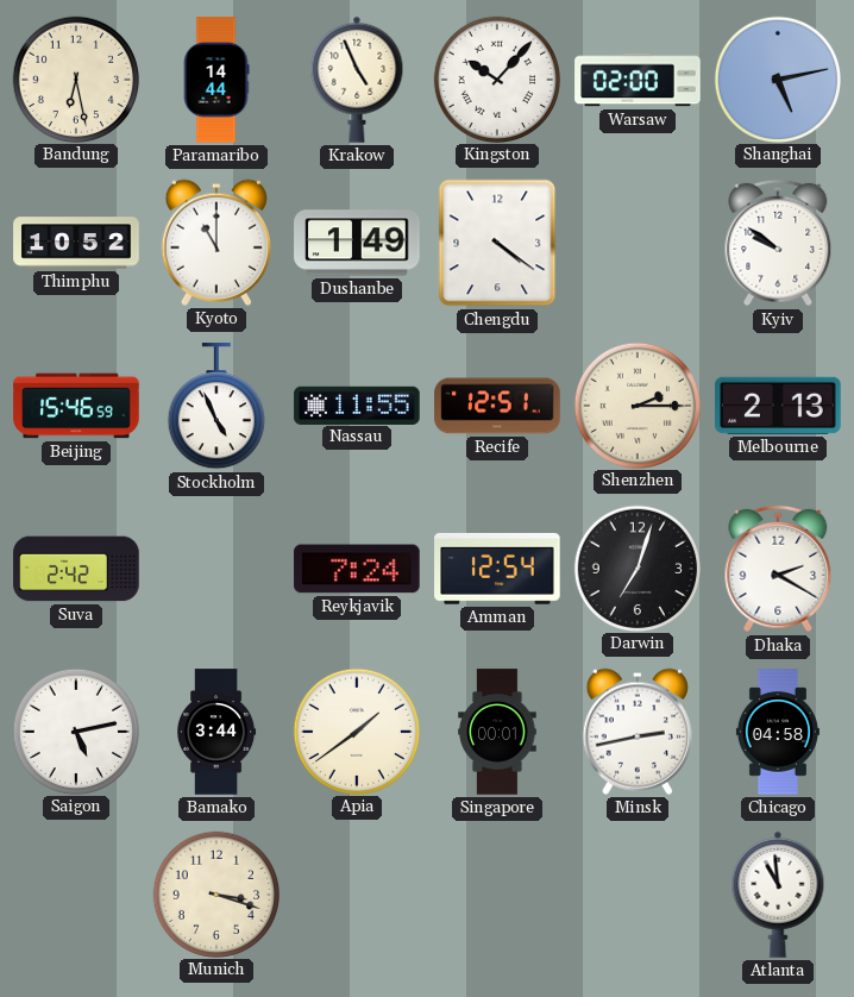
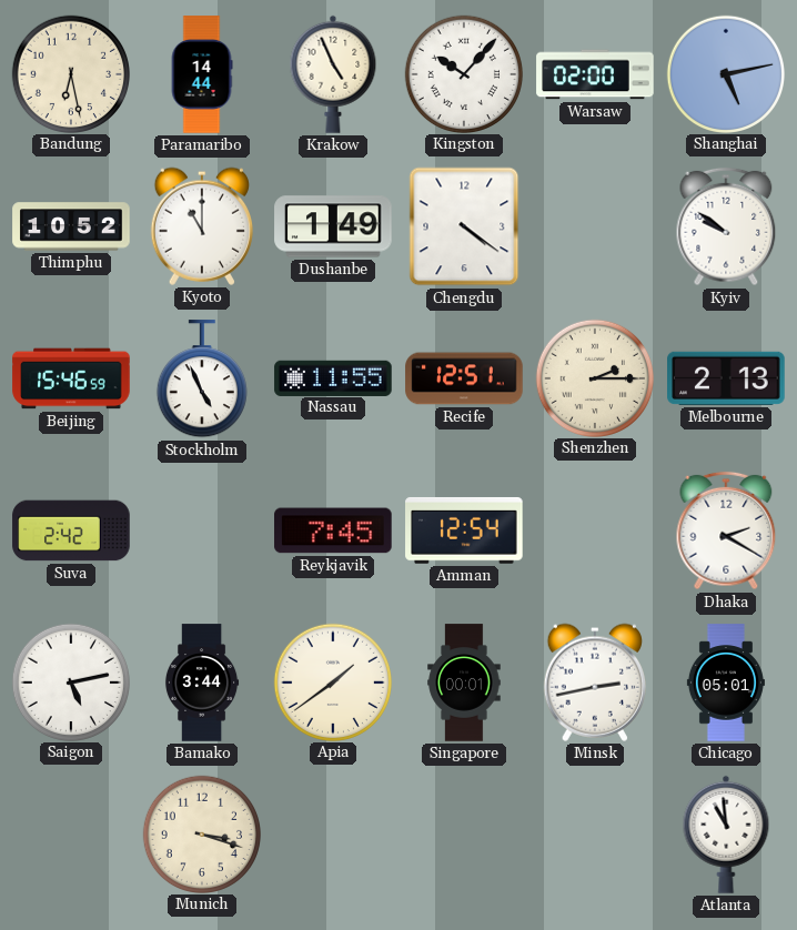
Reykjavik: 7:24 -> 7:45
Darwin: 7:03 -> none
Chicago: 04:58 -> 05:01
